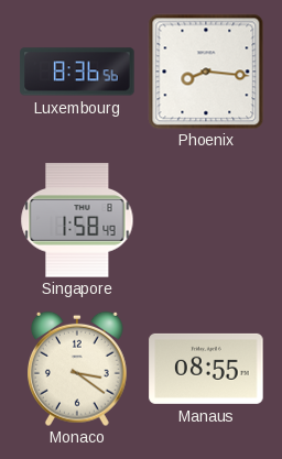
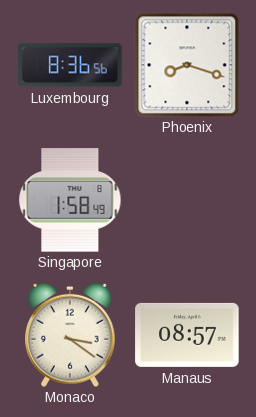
Phoenix: 8:16 -> 8:18
Manaus: 08:55 -> 08:57
